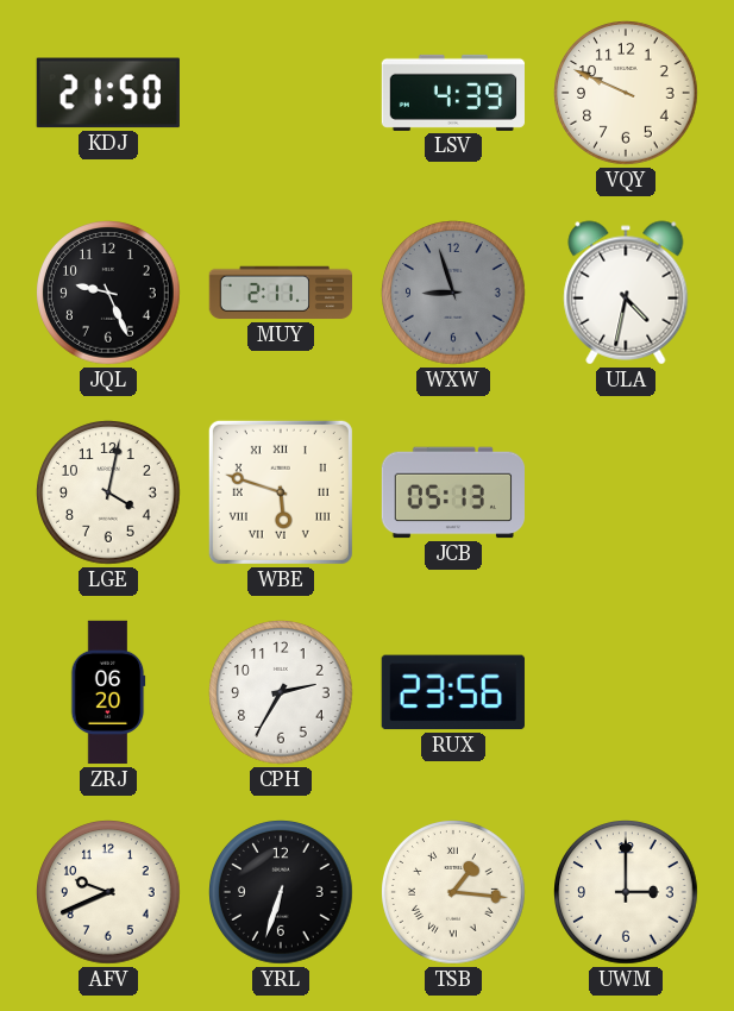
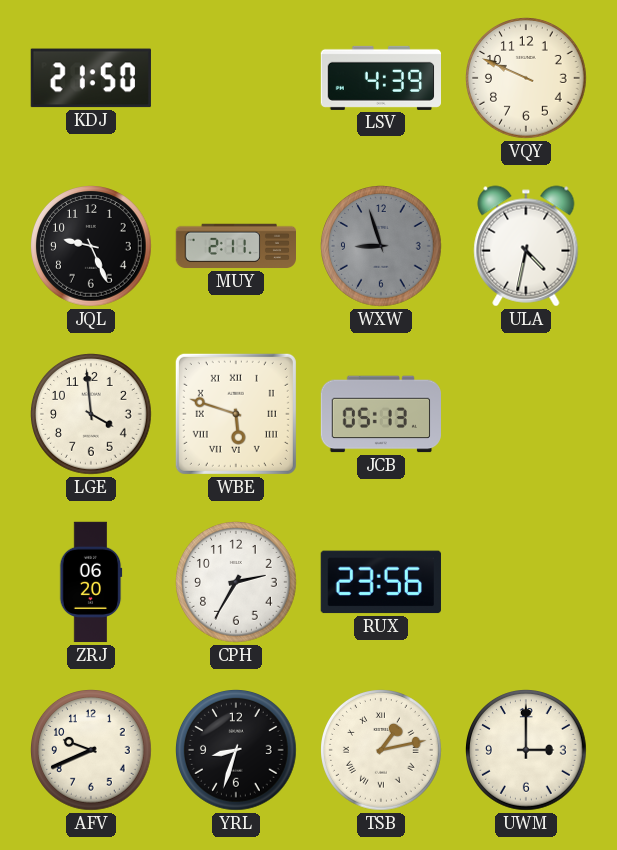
LGE: 4:02 -> 3:59
YRL: 6:33 -> 8:33
TSB: 1:16 -> 1:13
